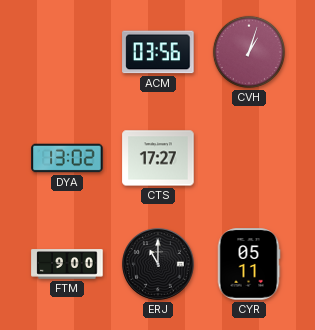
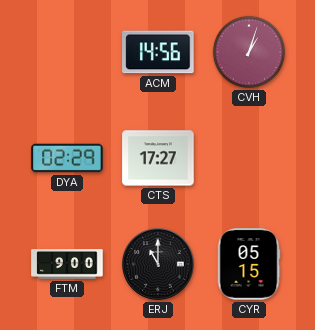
ACM: 03:56 -> 14:56
DYA: 13:02 -> 02:29
CYR: 05:11 -> 05:15
